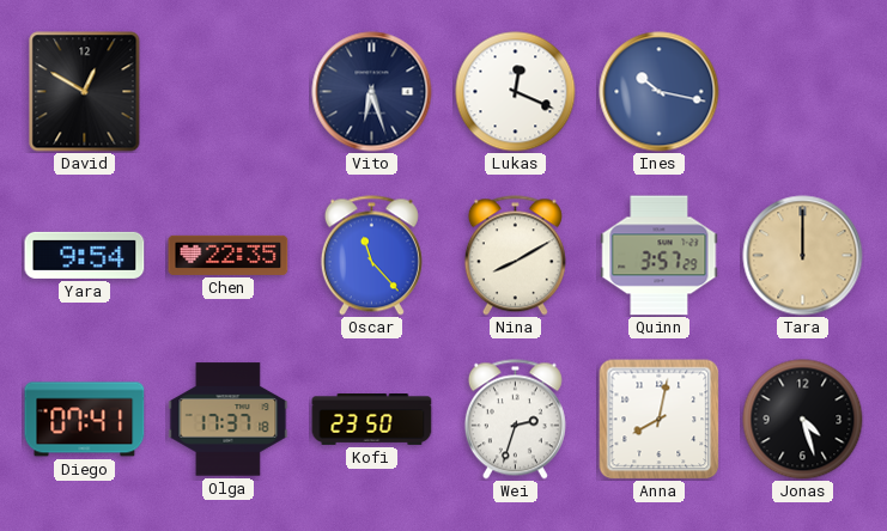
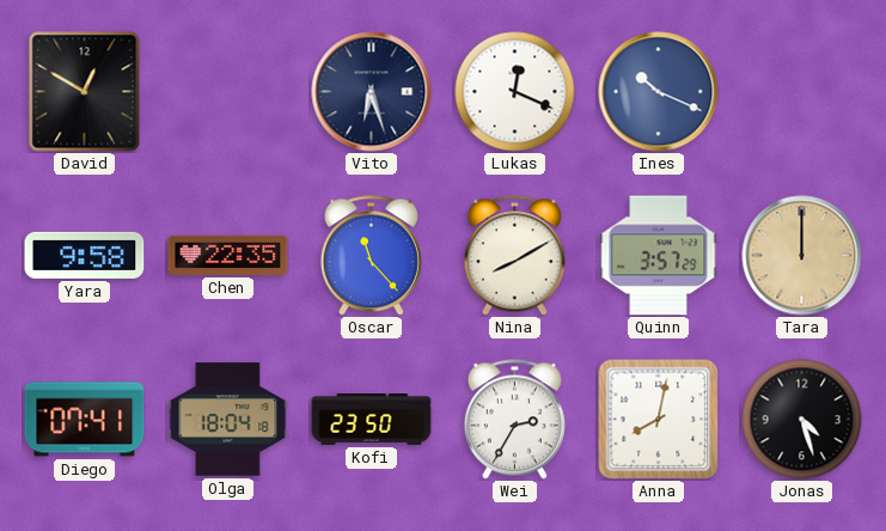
Ines: 10:17 -> 10:19
Yara: 9:54 -> 9:58
Olga: 17:37 -> 18:04
Wei: 2:33 -> 2:35
